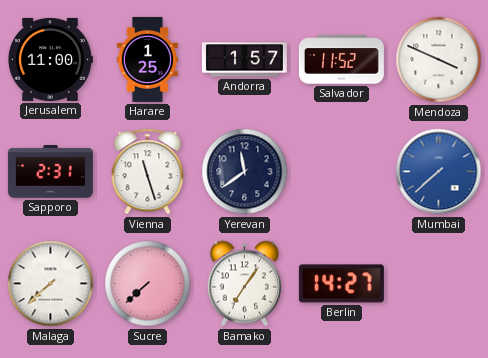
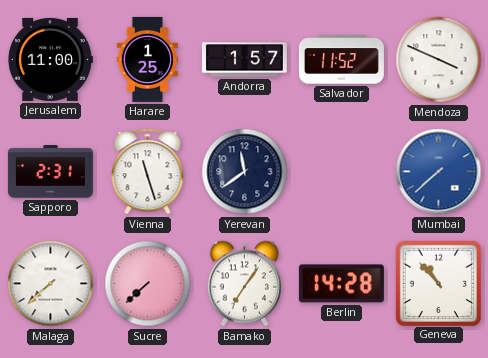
Berlin: 14:27 -> 14:28
Geneva: none -> 10:53
